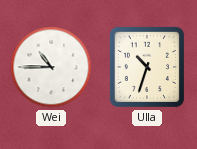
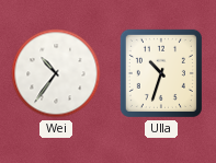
Wei: 10:45 -> 10:36
